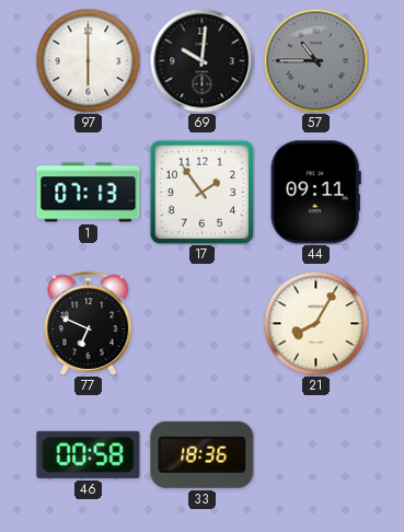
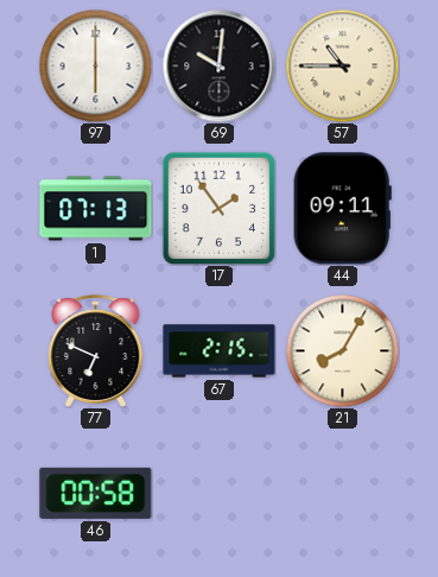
57 dial: grey -> cream
67: none -> 2:15
33: 18:36 -> none
